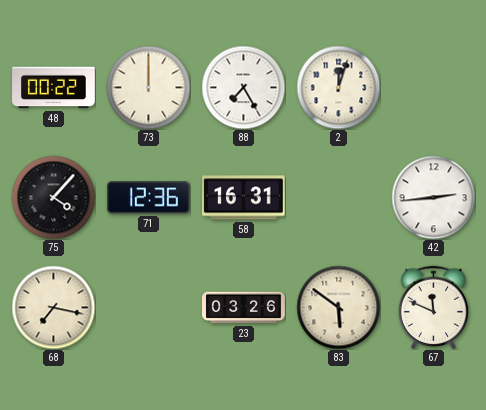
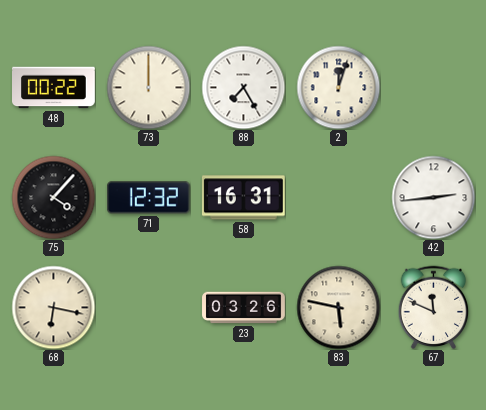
71: 12:36 -> 12:32
68: 7:17 -> 6:17
83: 5:51 -> 5:47
